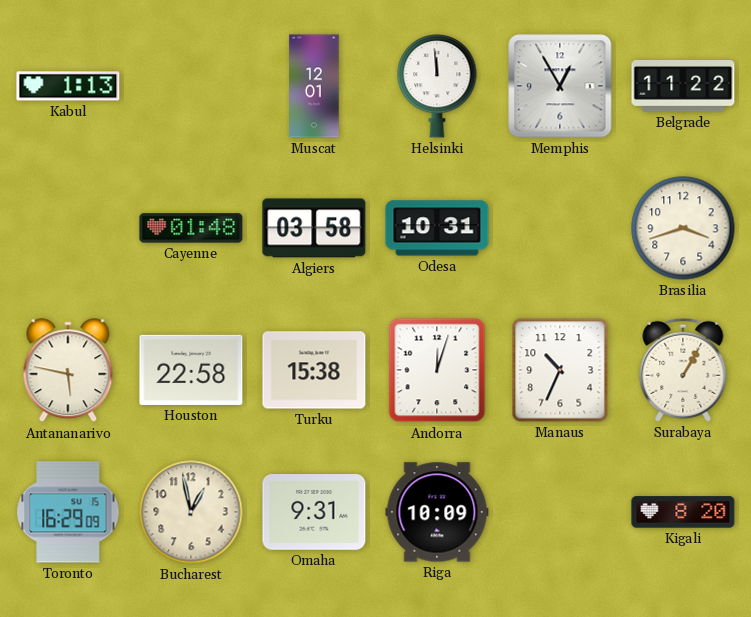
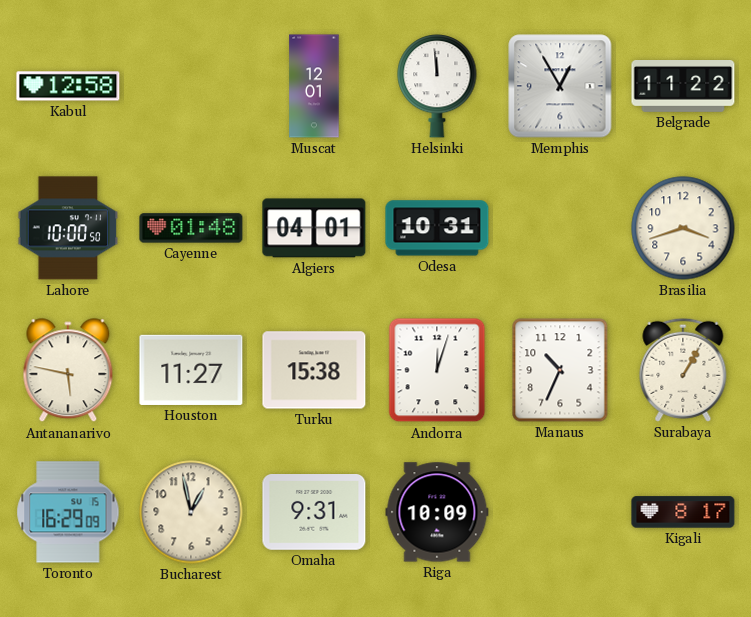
Kabul: 1:13 -> 12:58
Lahore: none -> 10:00
Algiers: 03:58 -> 04:01
Houston: 22:58 -> 11:27
Kigali: 8:20 -> 8:17
